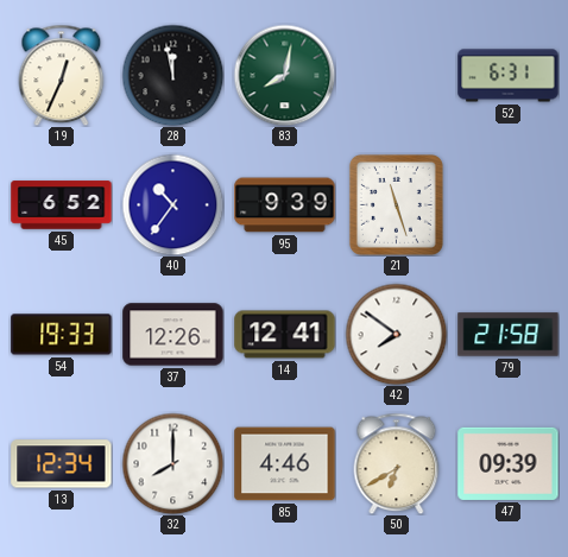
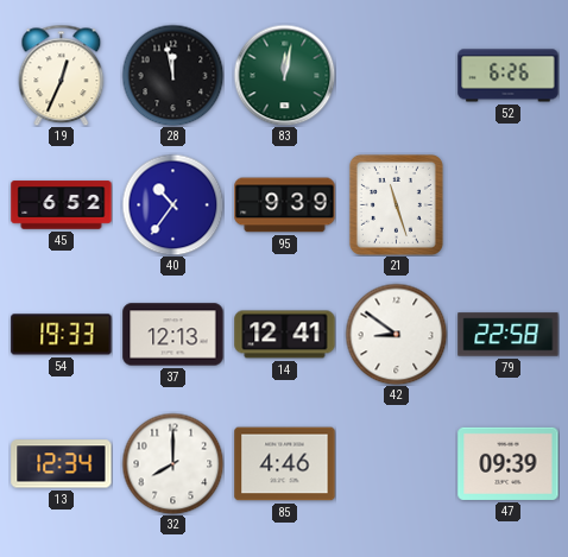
83: 8:02 -> 12:02
52: 6:31 -> 6:26
37: 12:26 -> 12:13
42: 7:51 -> 8:51
79: 21:58 -> 22:58
50: 6:40 -> none
